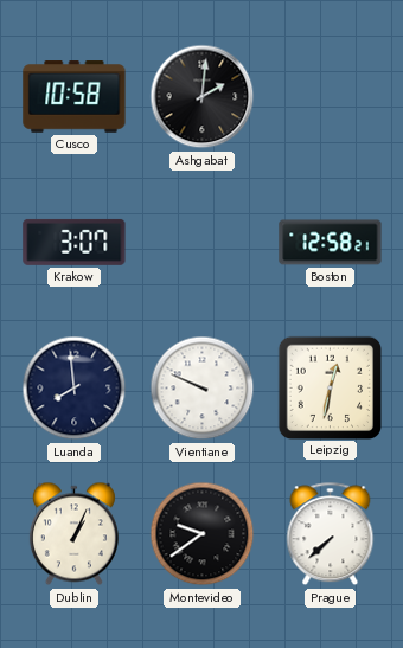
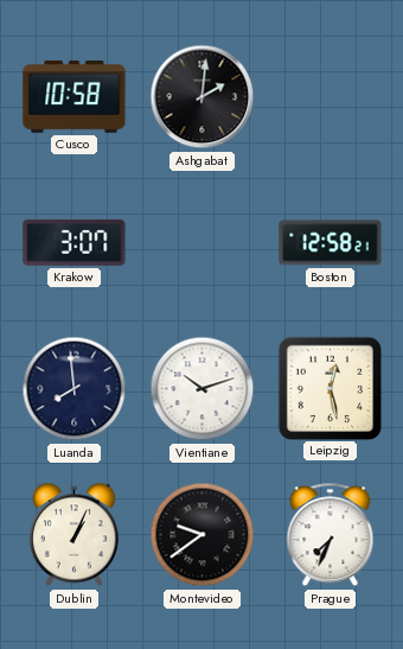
Vientiane: 9:49 -> 10:12
Leipzig: 12:32 -> 12:28
Prague: 7:38 -> 7:34
